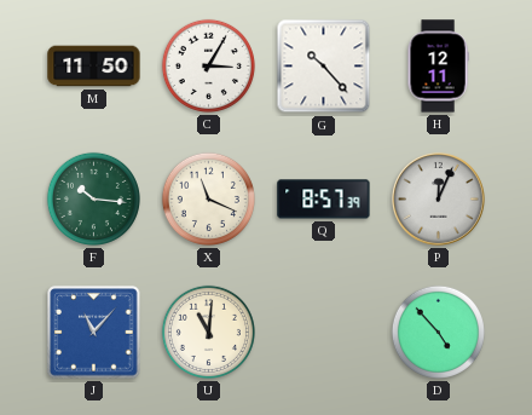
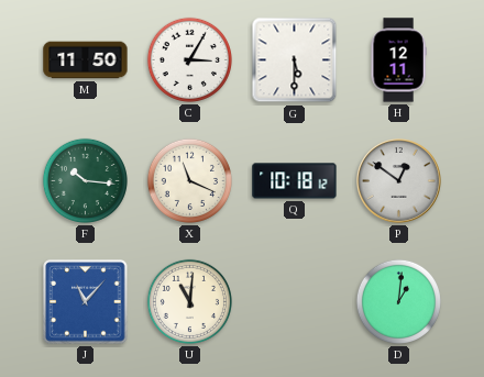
G: 10:23 -> 5:30
Q: 8:57 -> 10:18
P: 12:04 -> 12:51
D: 4:53 -> 1:01
